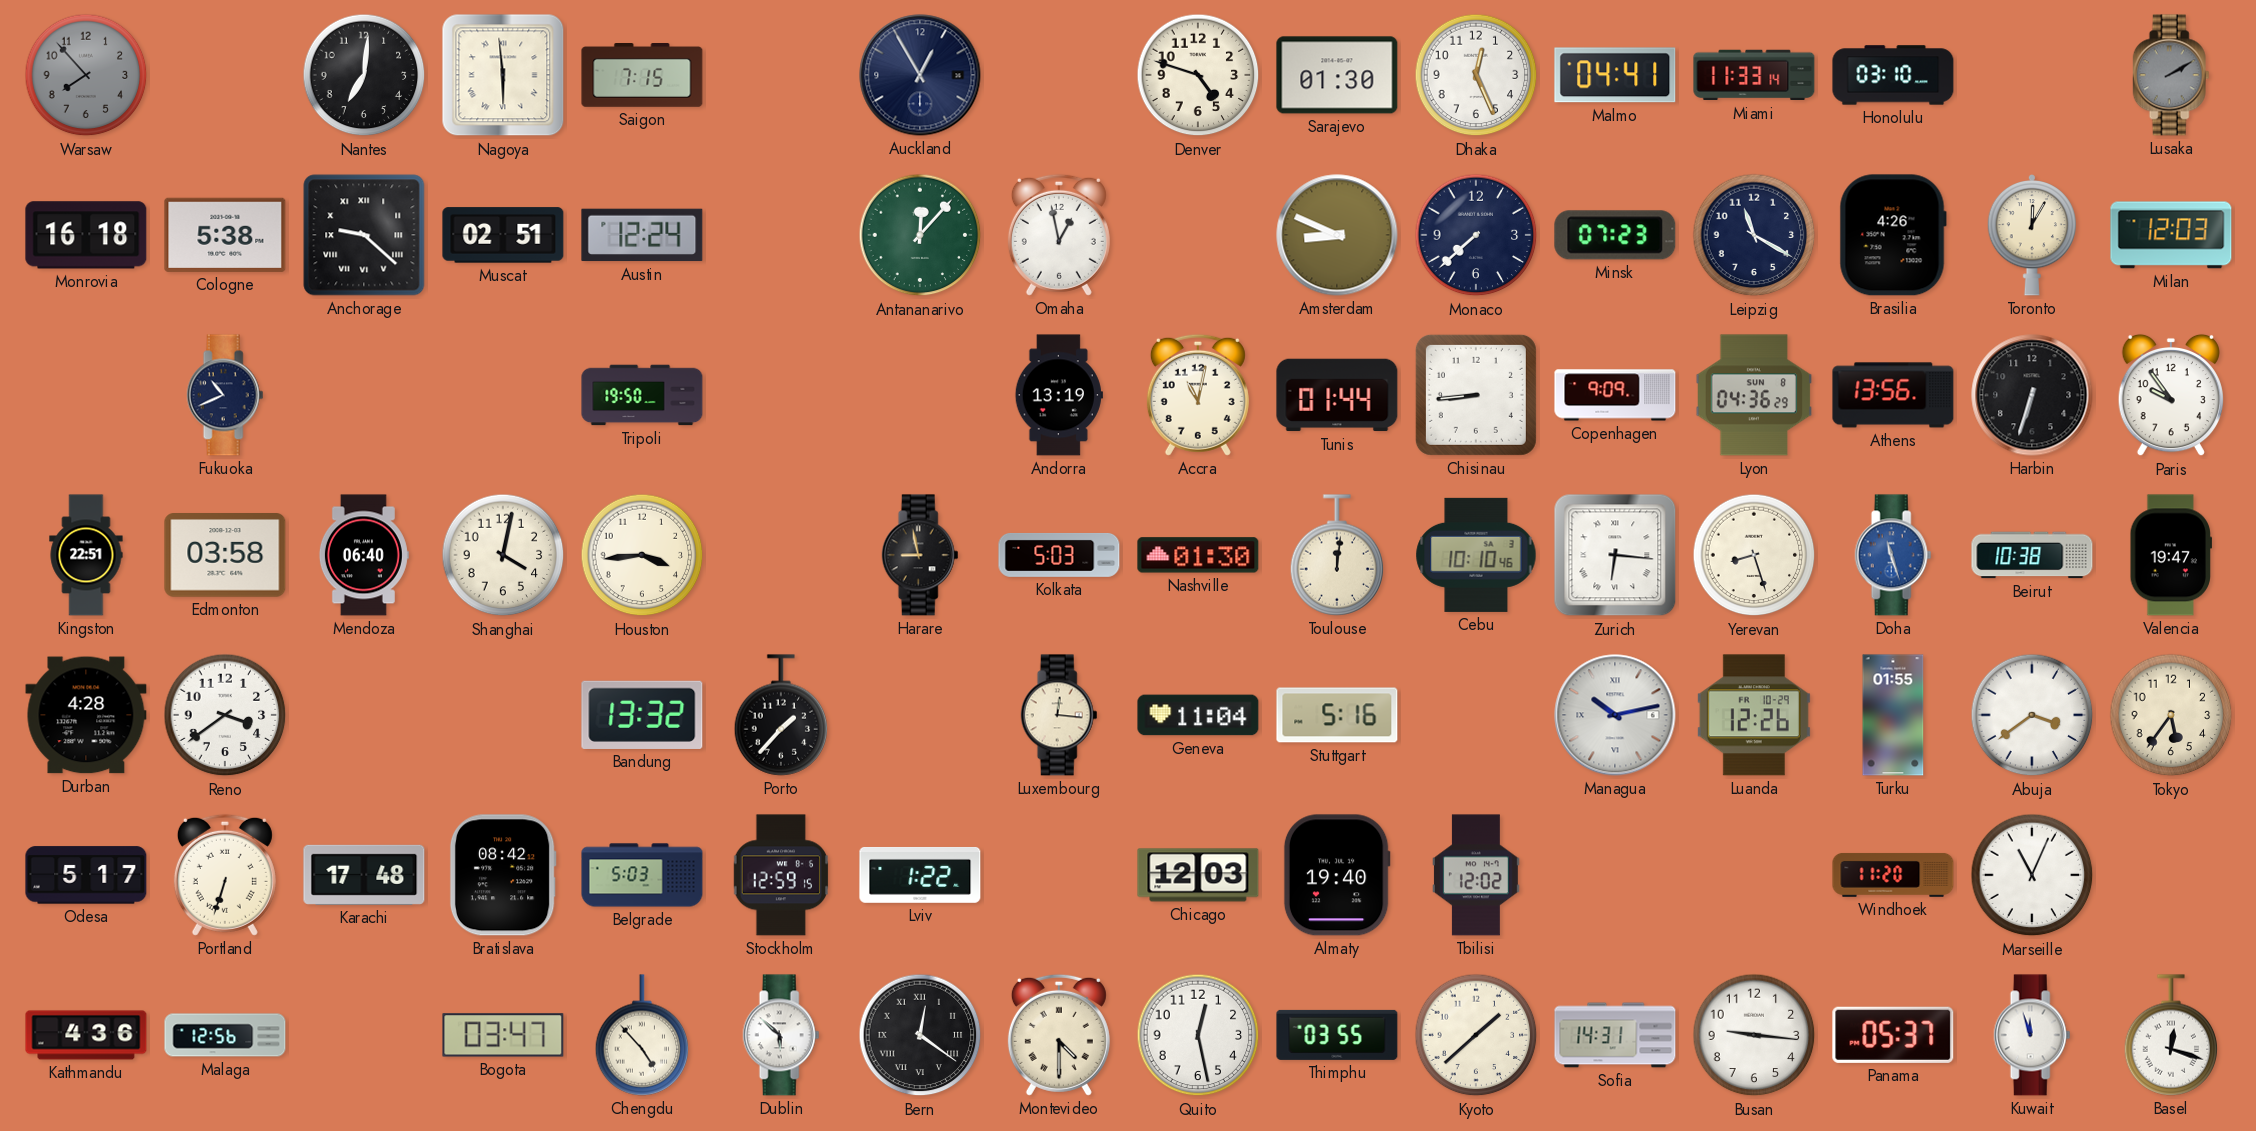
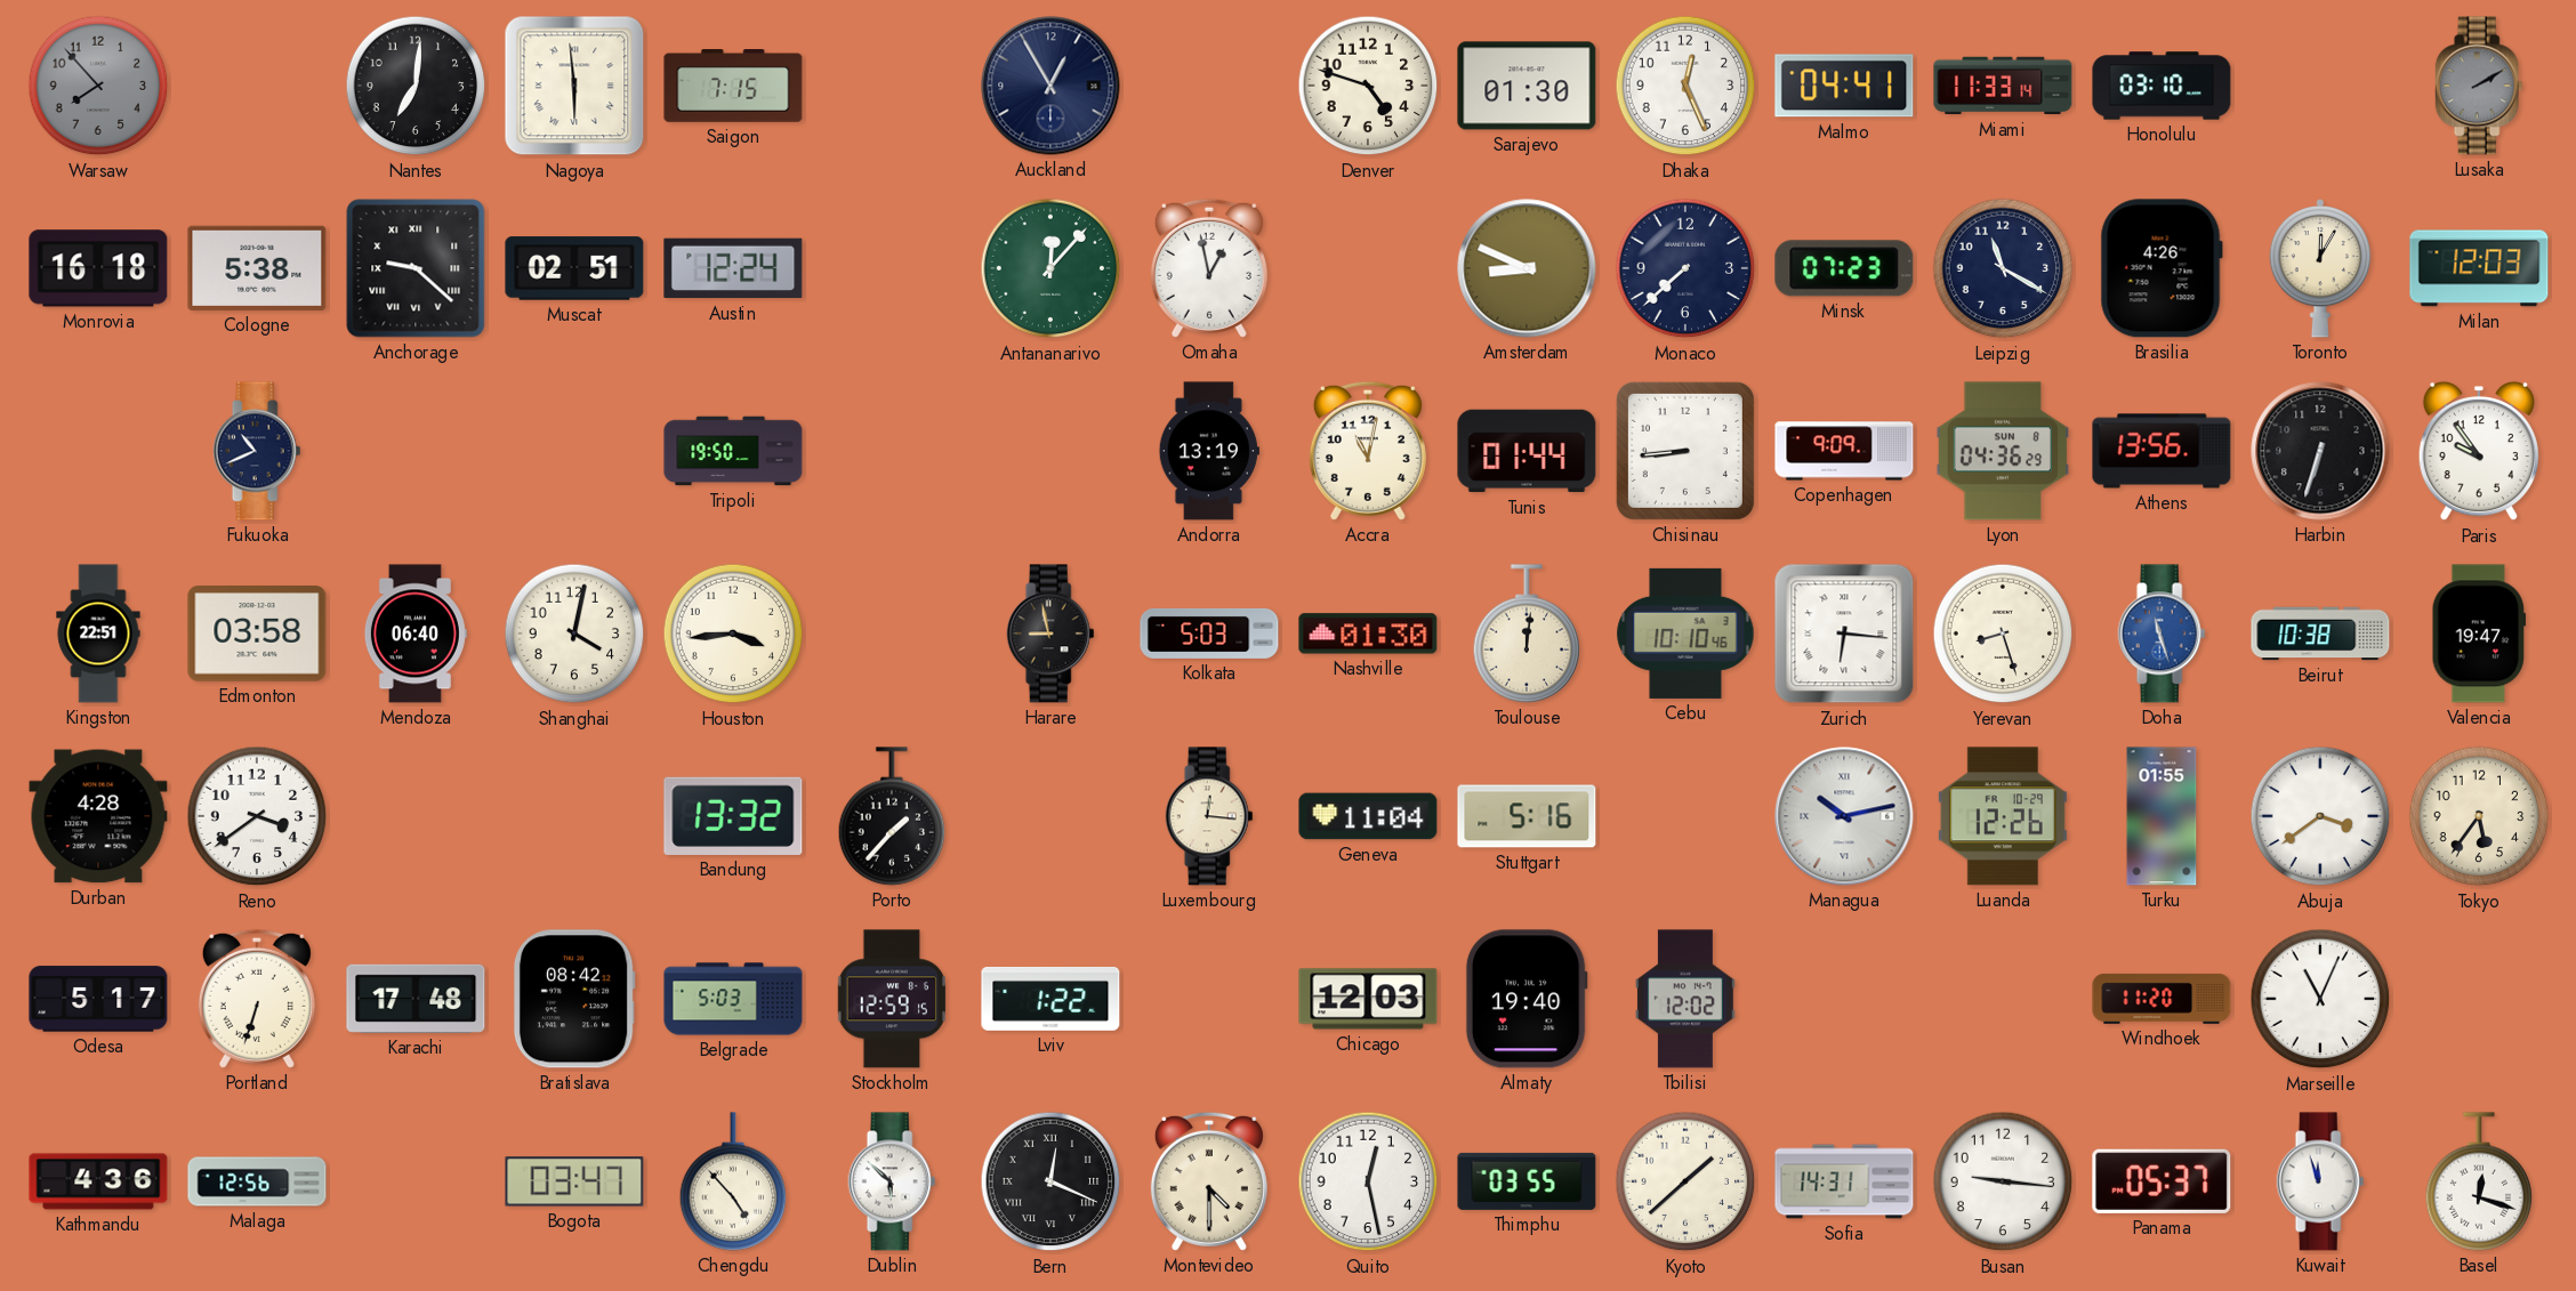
Bern: 12:21 -> 12:19
